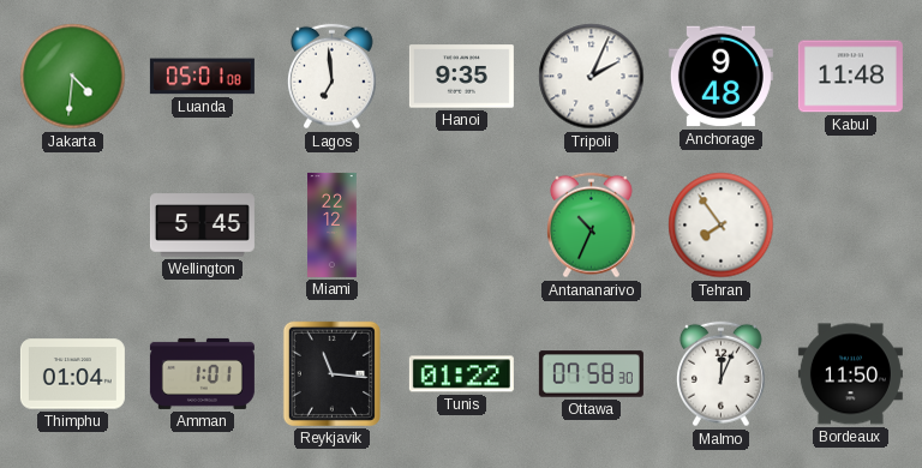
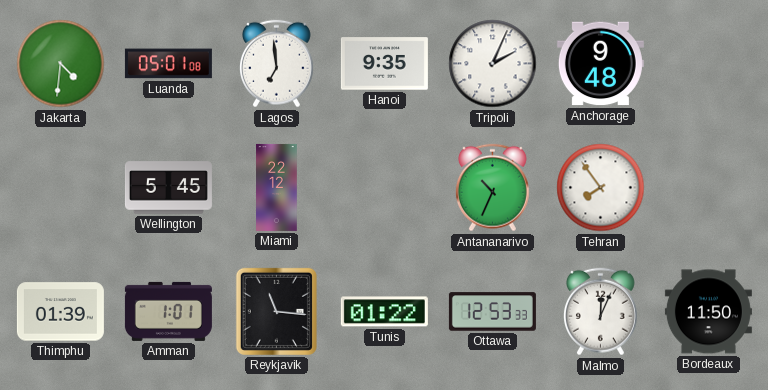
Kabul: 11:48 -> none
Thimphu: 01:04 -> 01:39
Ottawa: 07:58 -> 12:53
